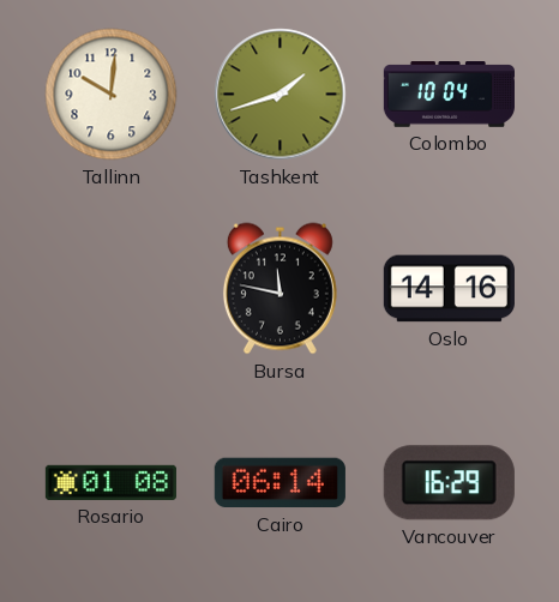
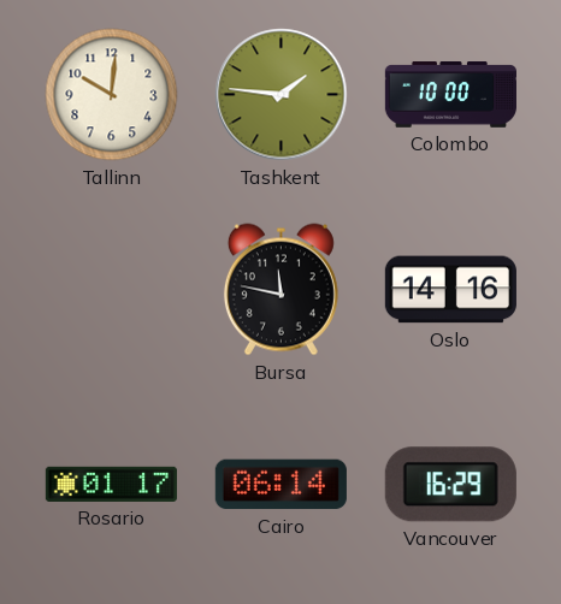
Tashkent: 1:42 -> 1:46
Colombo: 10:04 -> 10:00
Rosario: 01:08 -> 01:17
